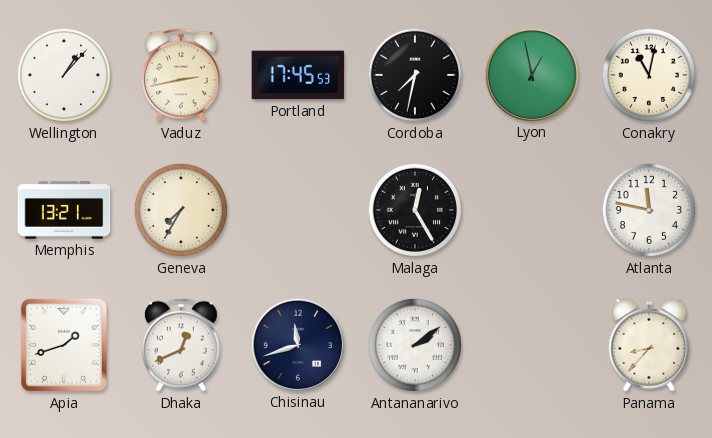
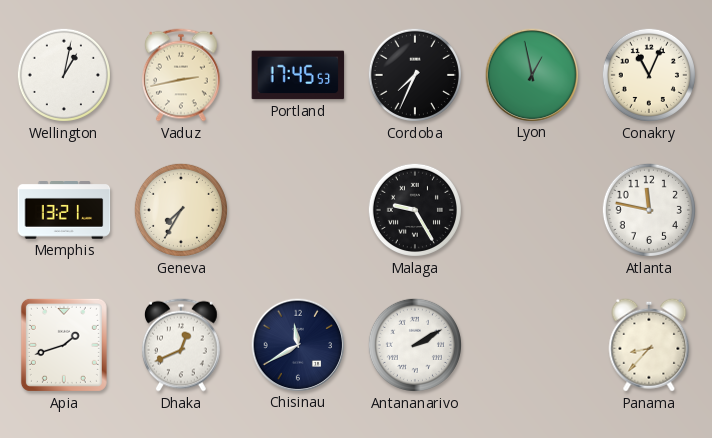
Wellington: 1:07 -> 1:02
Cordoba: 7:32 -> 7:34
Conakry: 11:02 -> 11:04
Malaga: 12:25 -> 9:25
Chisinau: 11:42 -> 11:40
Antananarivo: 2:09 -> 2:10
